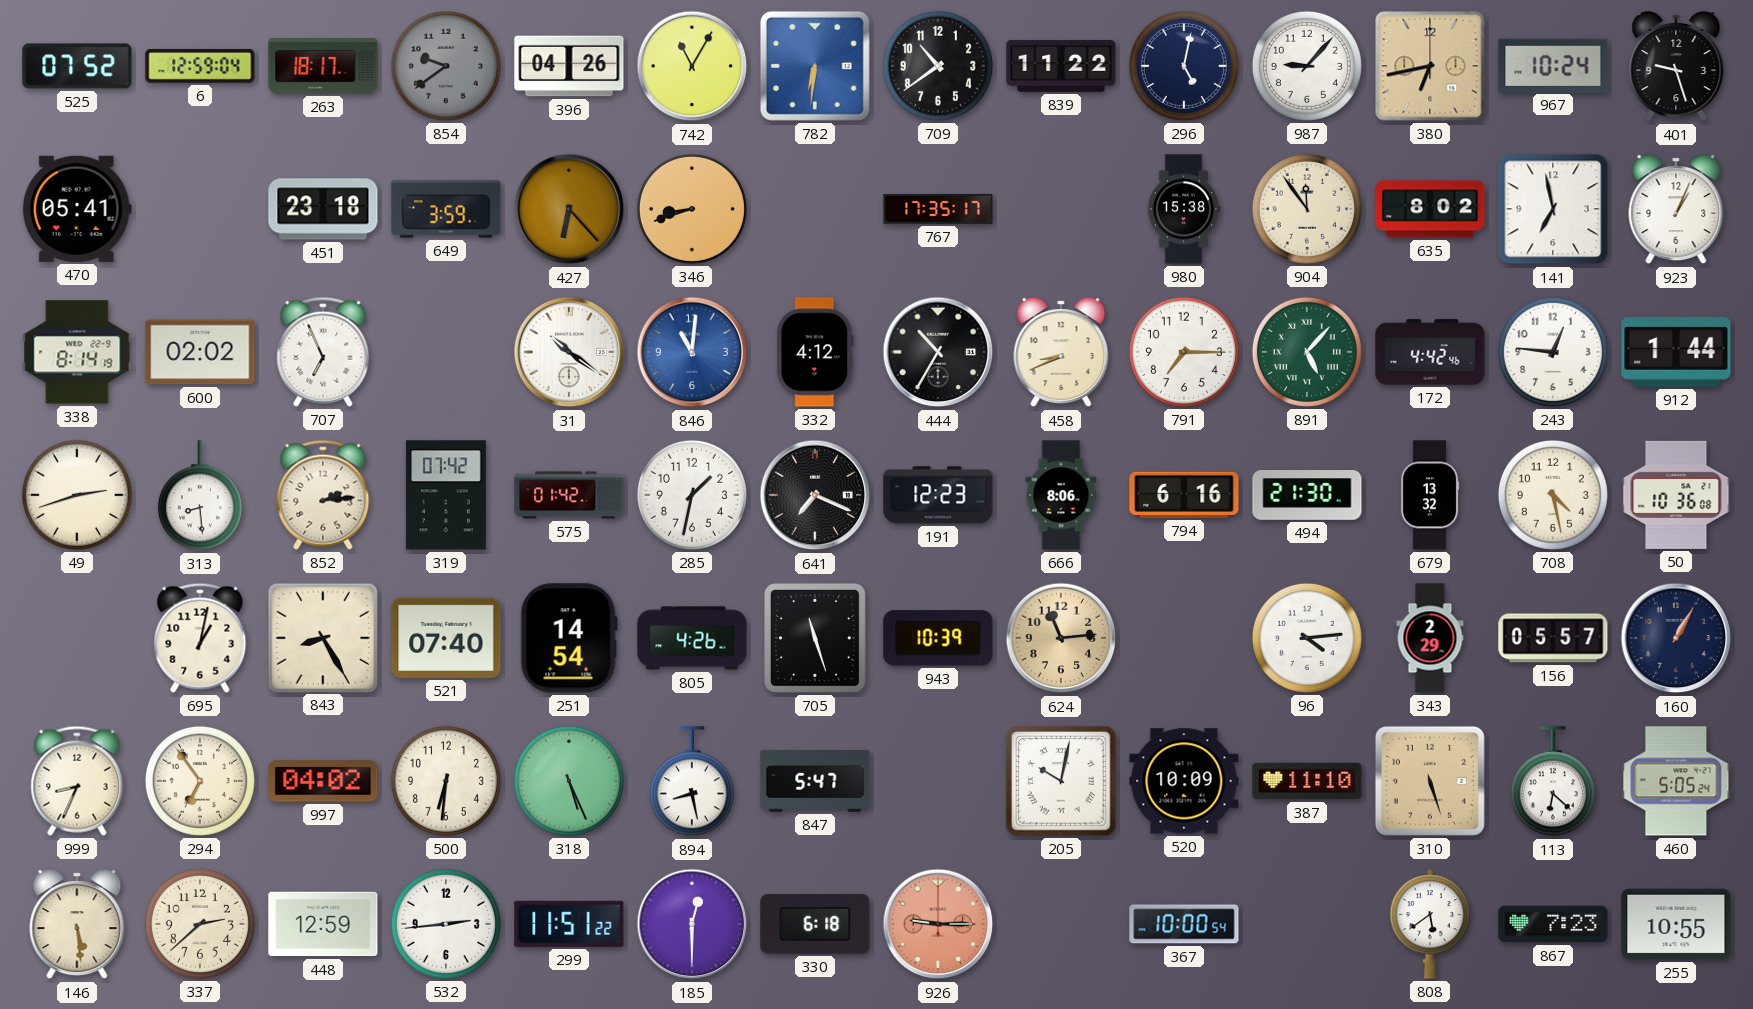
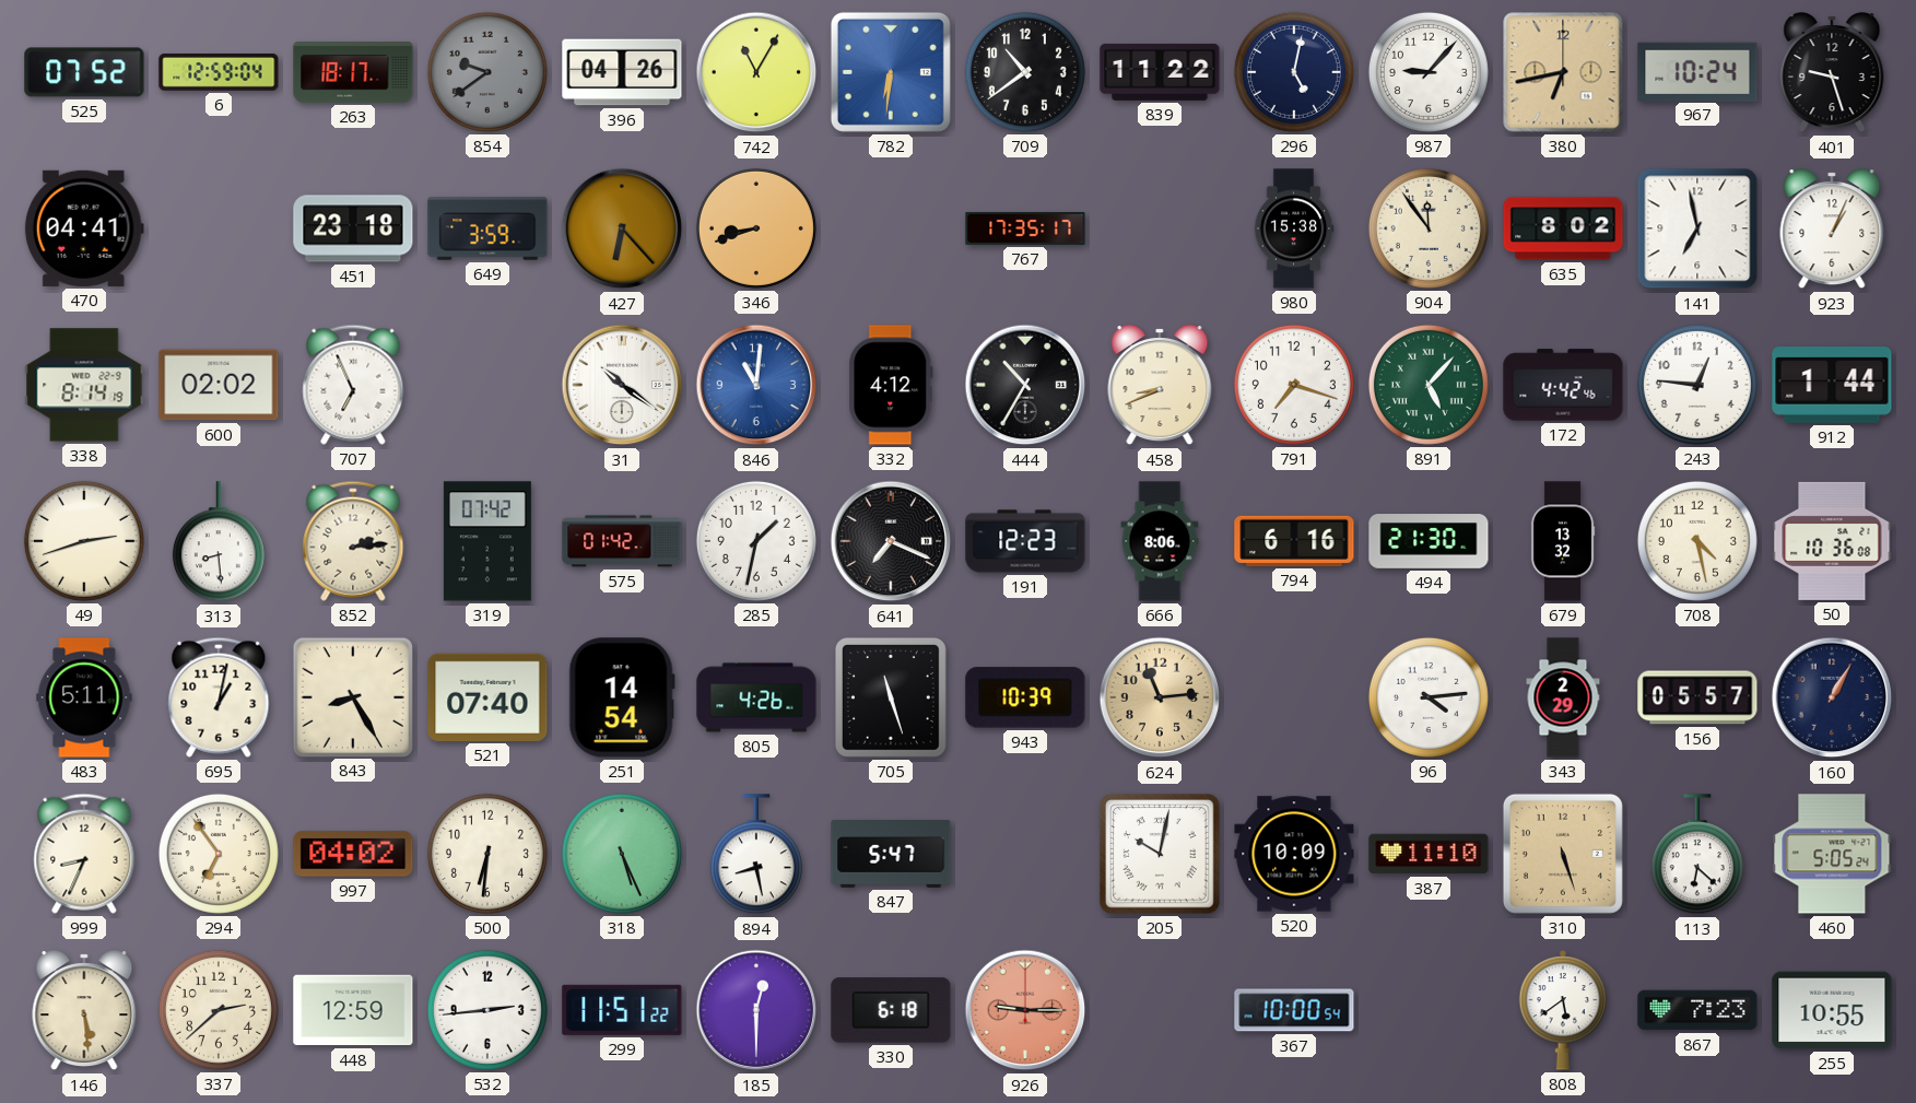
470: 05:41 -> 04:41
791: 7:15 -> 7:18
483: none -> 5:11
